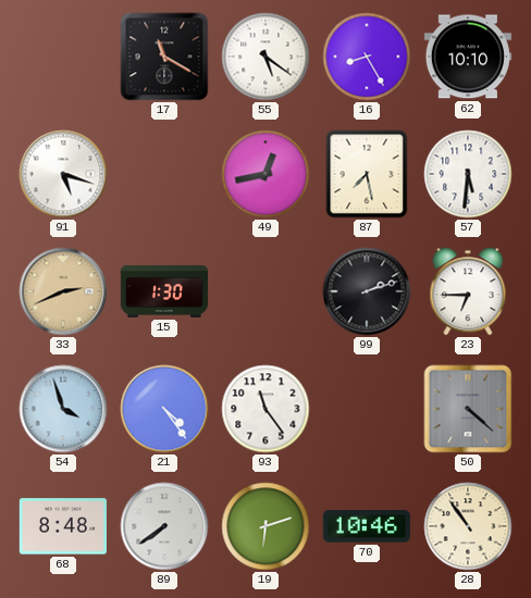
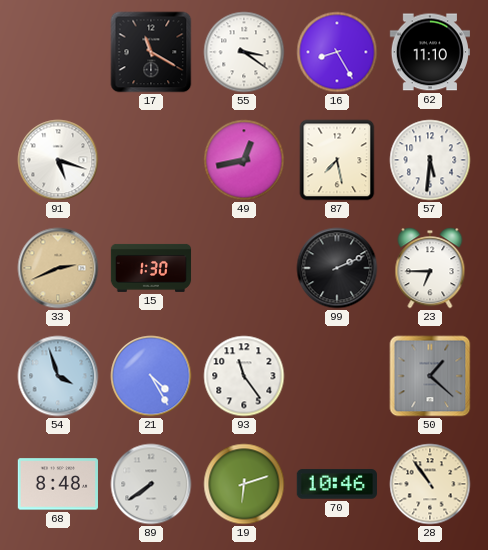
55: 5:21 -> 3:21
62: 10:10 -> 11:10
99: 2:12 -> 2:11
21: 4:24 -> 4:25
50: 4:22 -> 1:22
